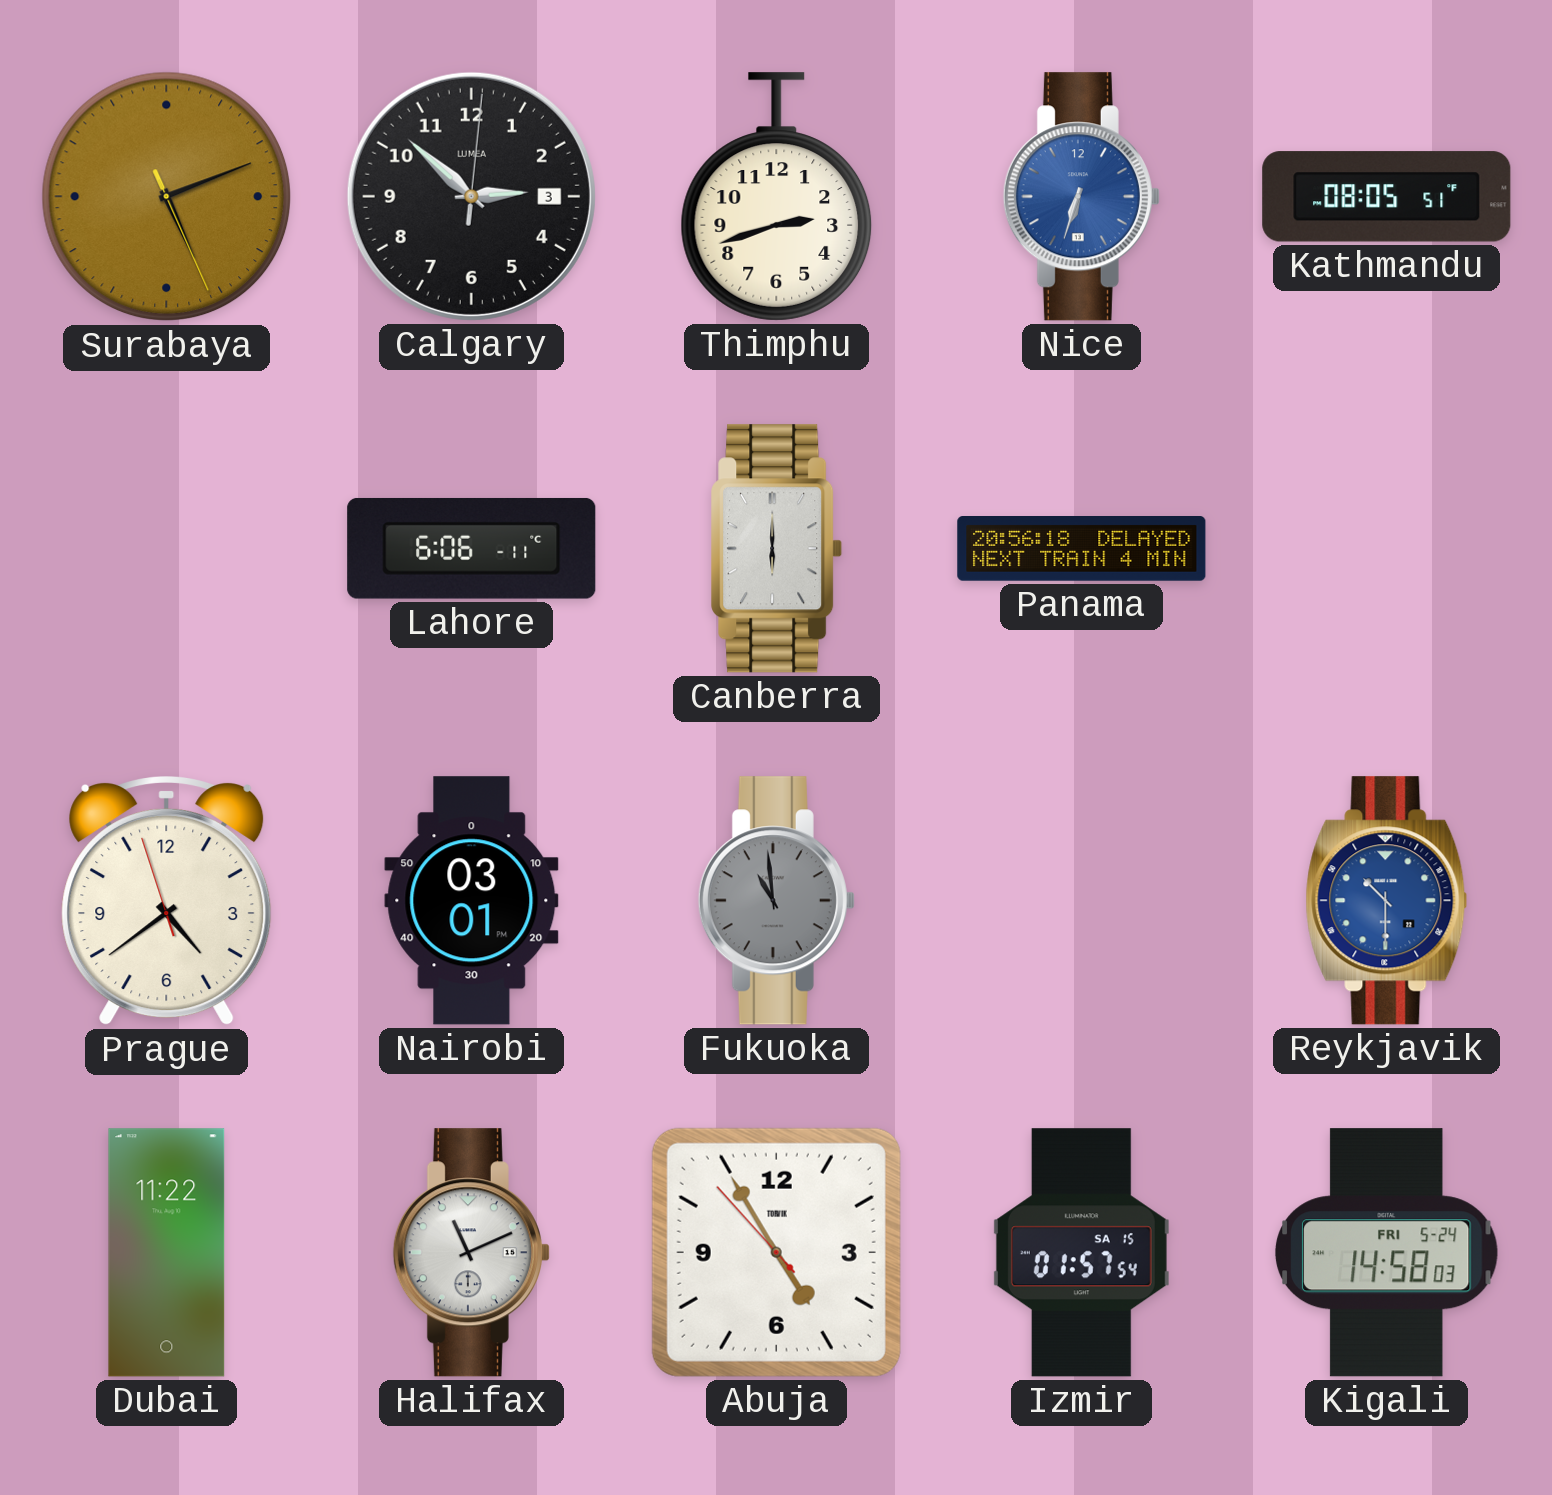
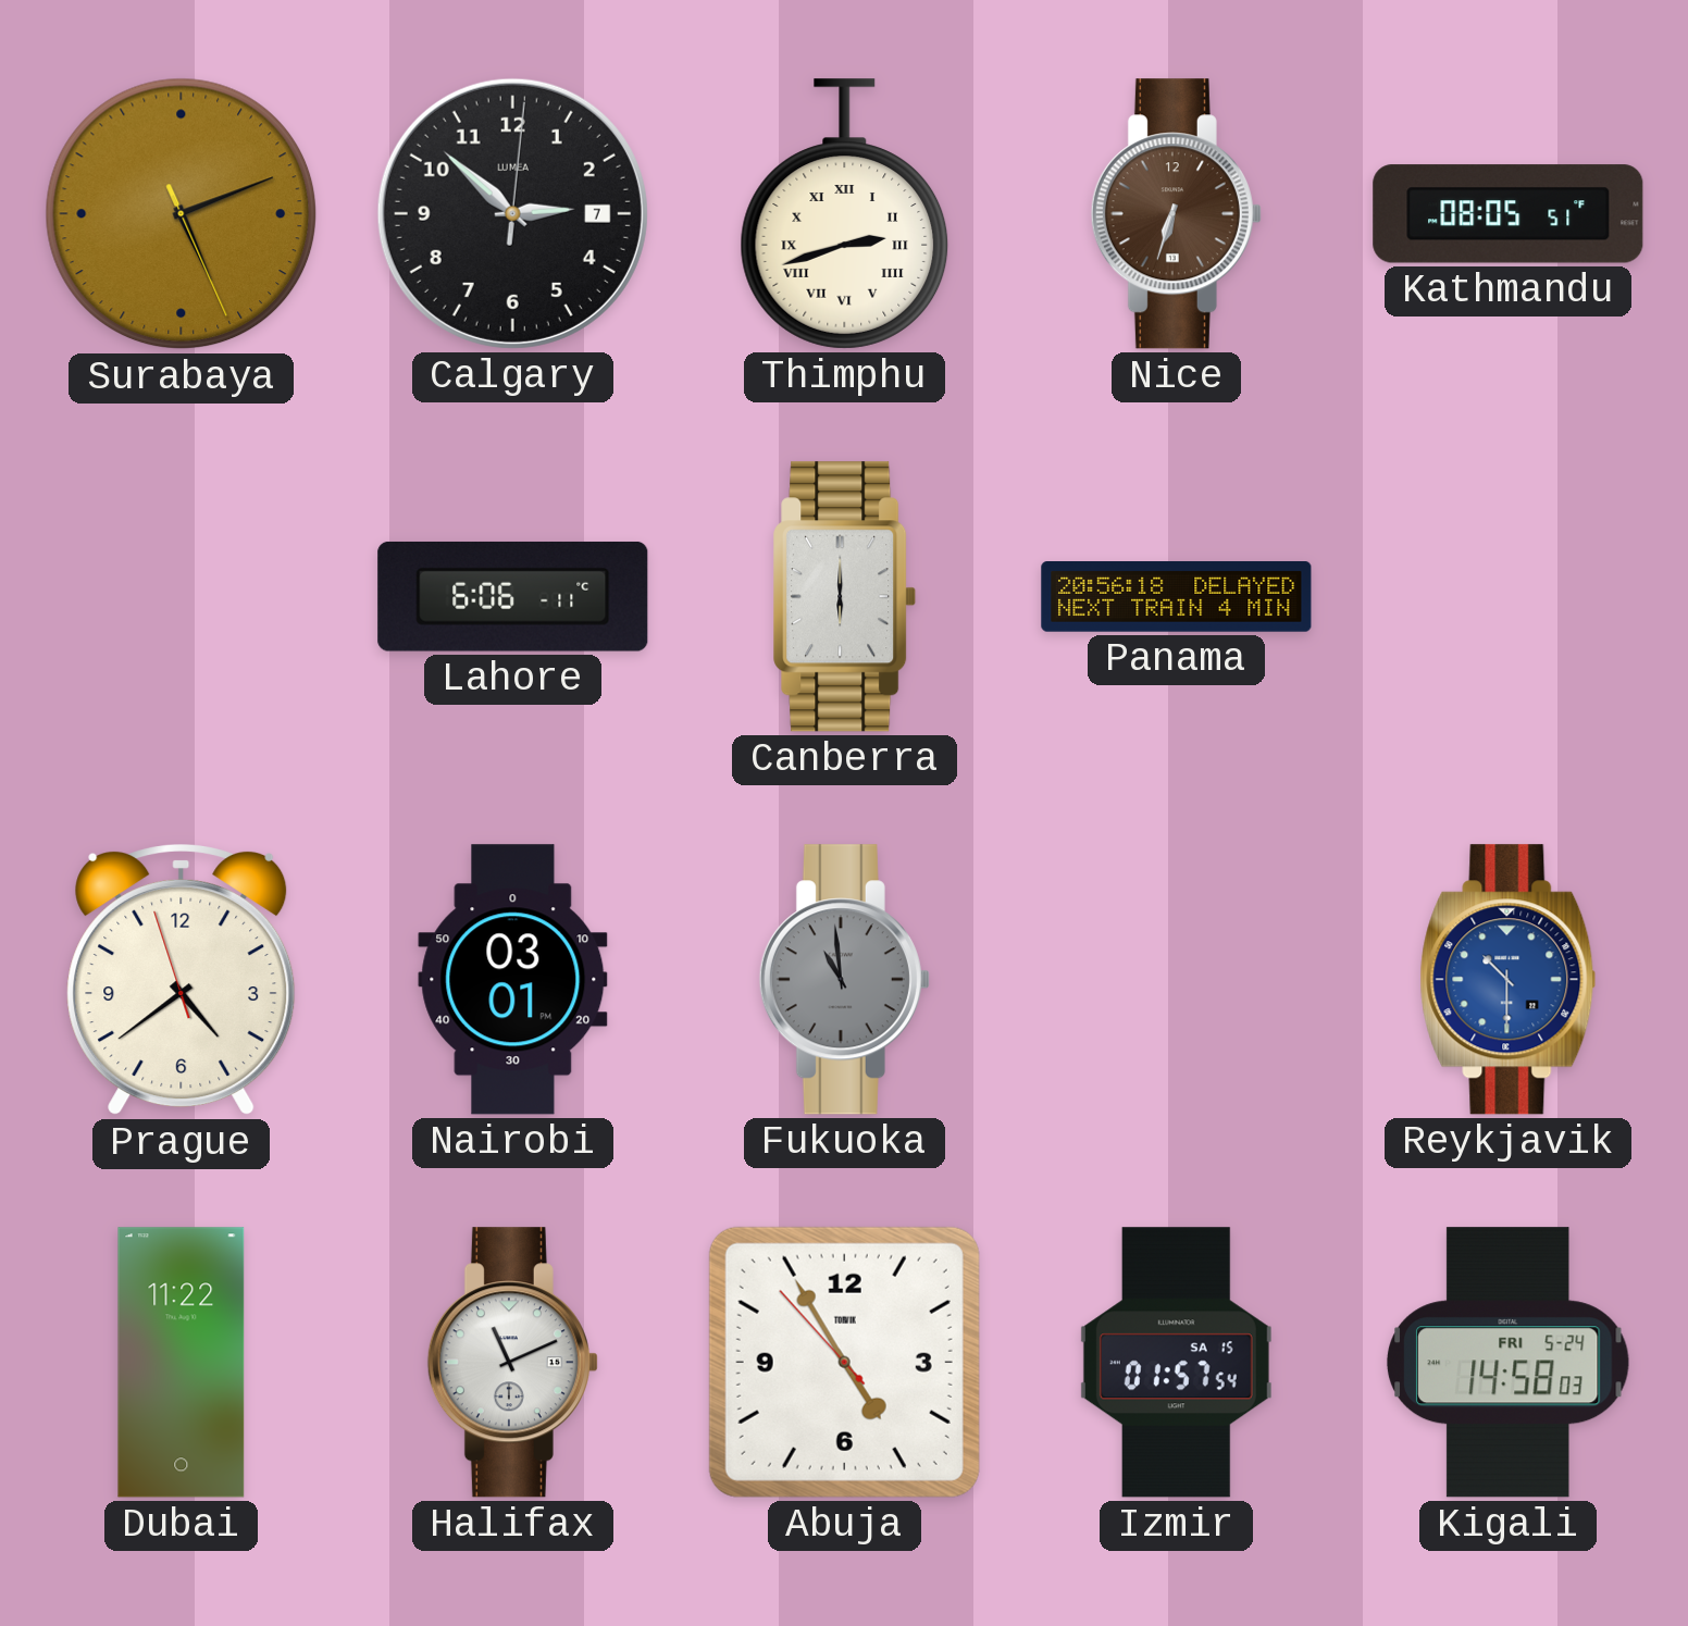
Calgary date: 3 -> 7
Thimphu numerals: Arabic -> Roman
Nice dial: blue -> brown
